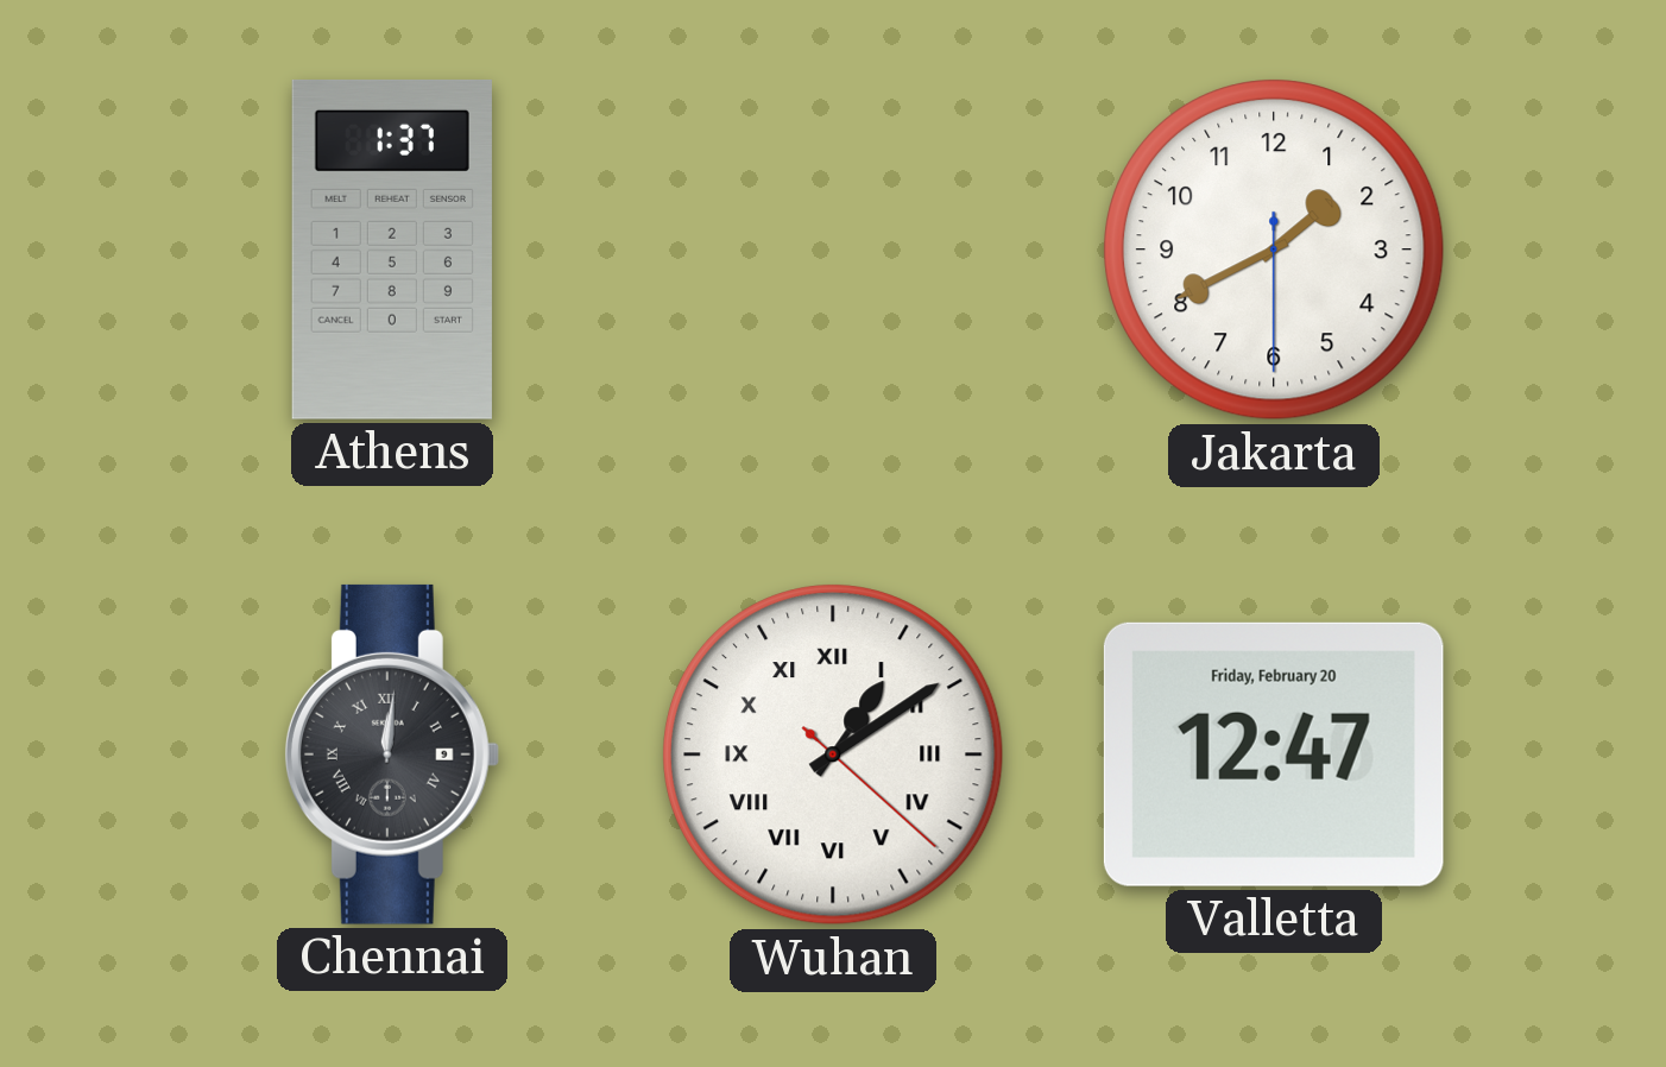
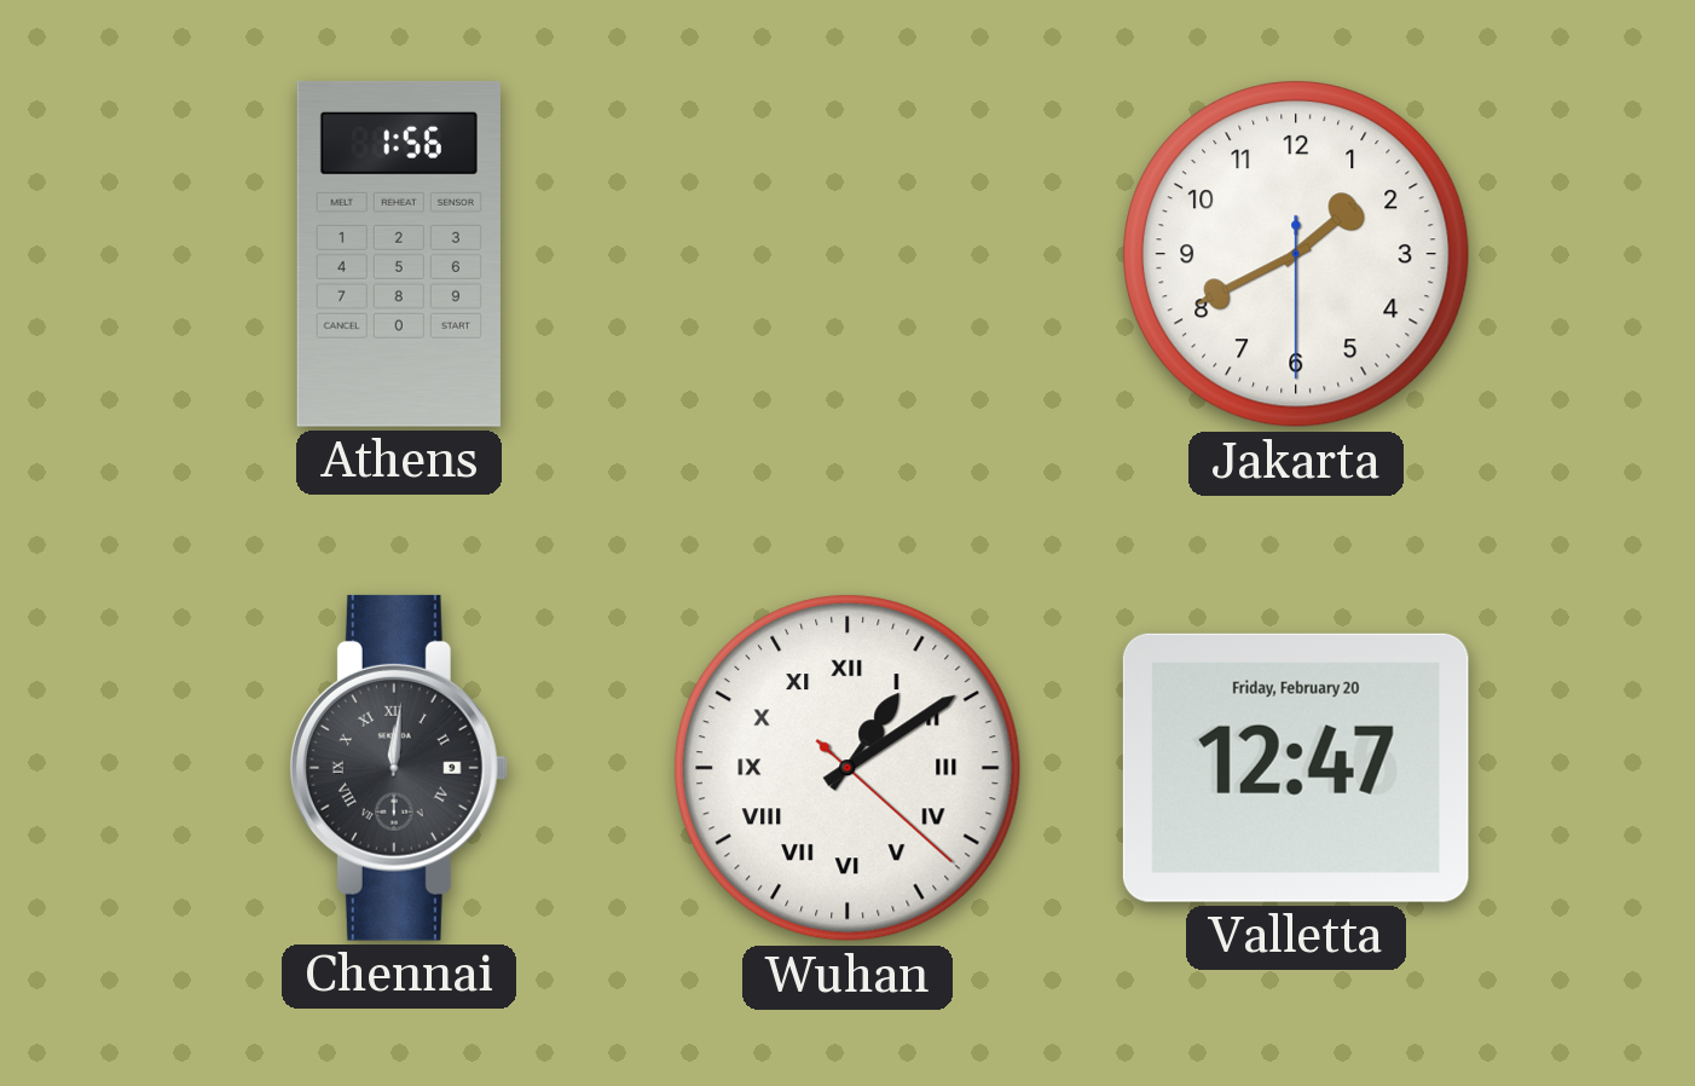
Athens: 1:37 -> 1:56
